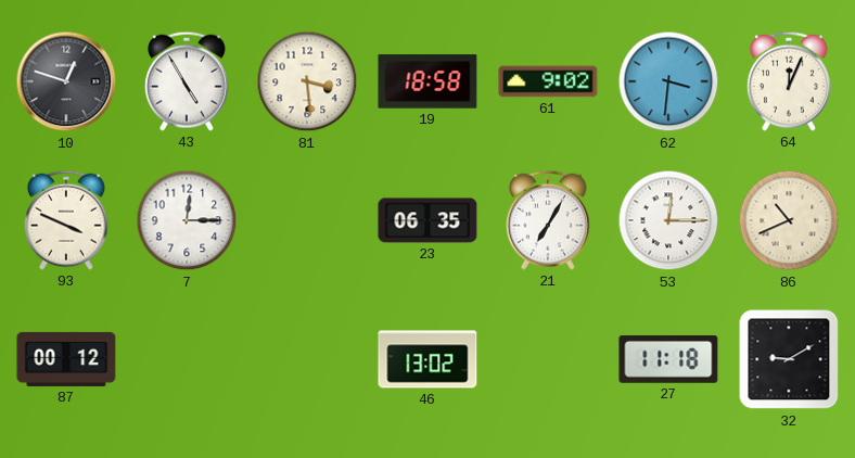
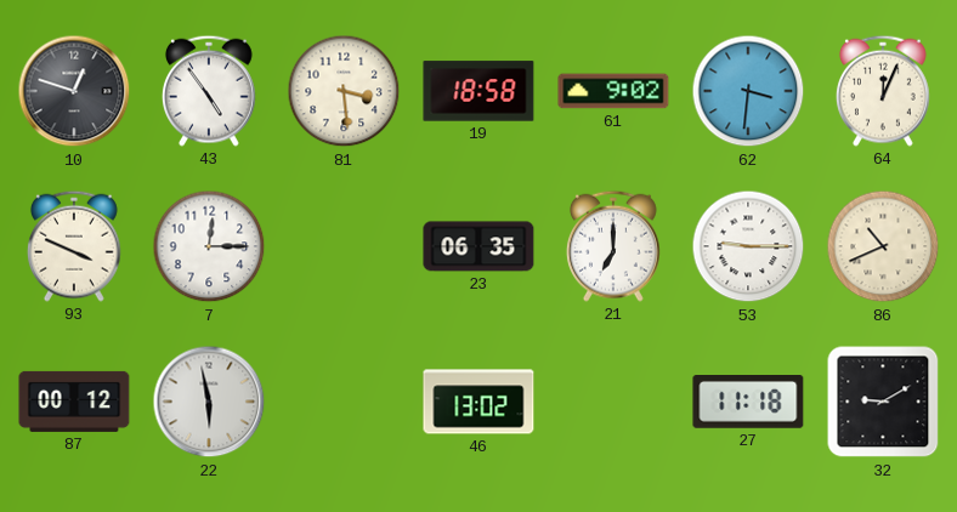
43: 4:55 -> 4:54
21: 7:05 -> 7:00
53: 12:15 -> 9:15
22: none -> 5:58
